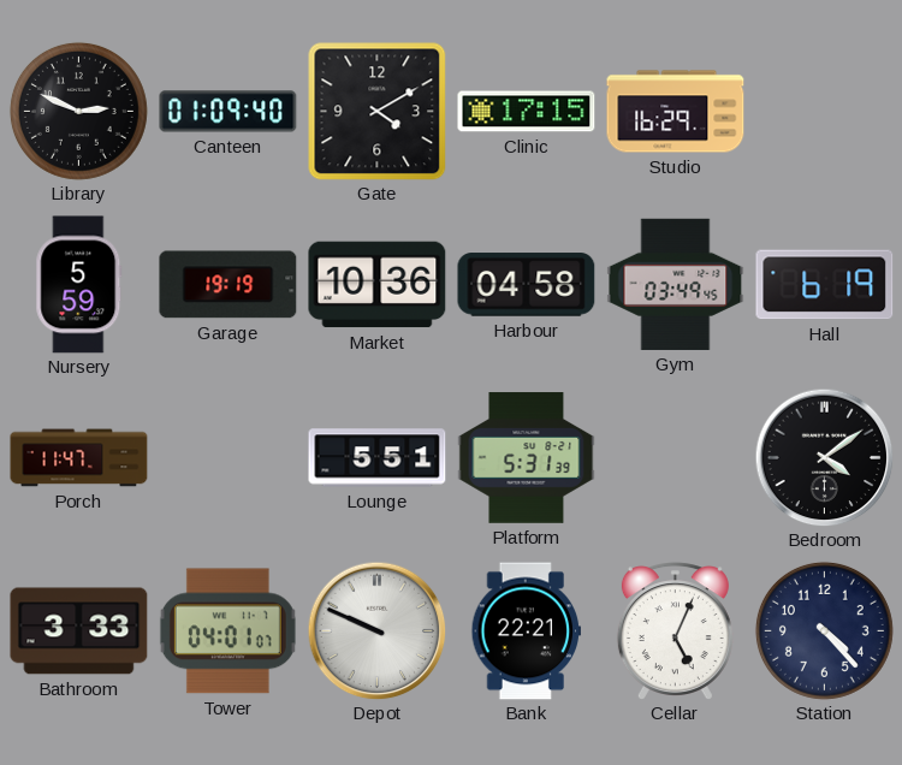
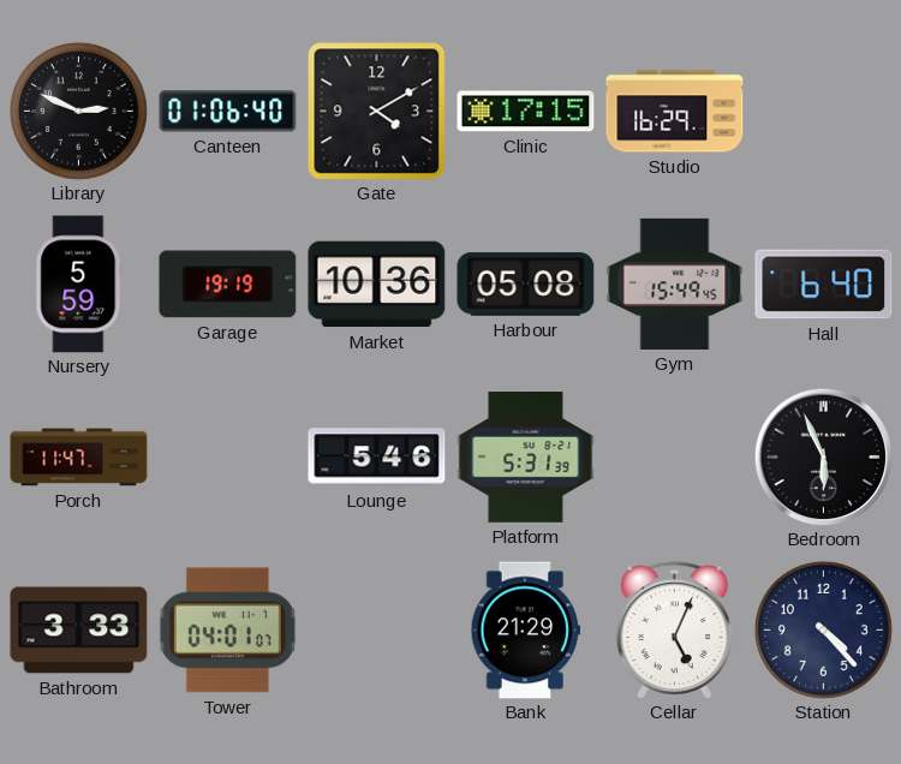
Canteen: 01:09 -> 01:06
Harbour: 04:58 -> 05:08
Gym: 03:49 -> 15:49
Hall: 6:19 -> 6:40
Lounge: 5:51 -> 5:46
Bedroom: 4:09 -> 5:56
Depot: 9:49 -> none
Bank: 22:21 -> 21:29
